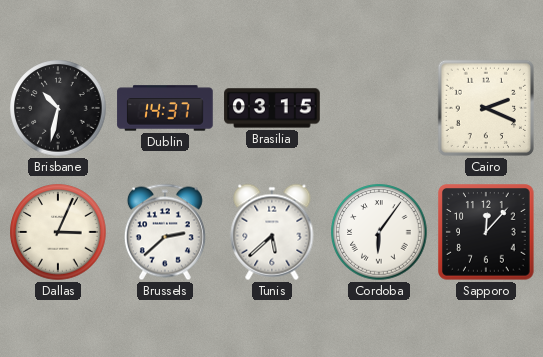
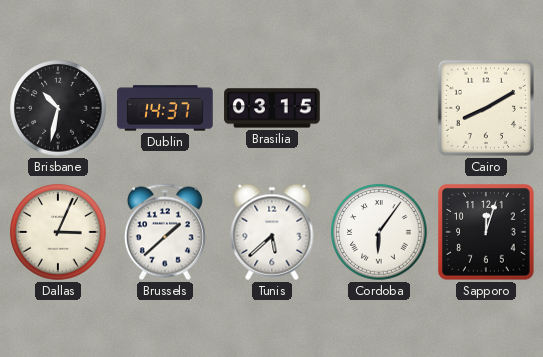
Cairo: 2:19 -> 8:10
Brussels: 2:38 -> 1:38
Sapporo: 12:07 -> 12:03
